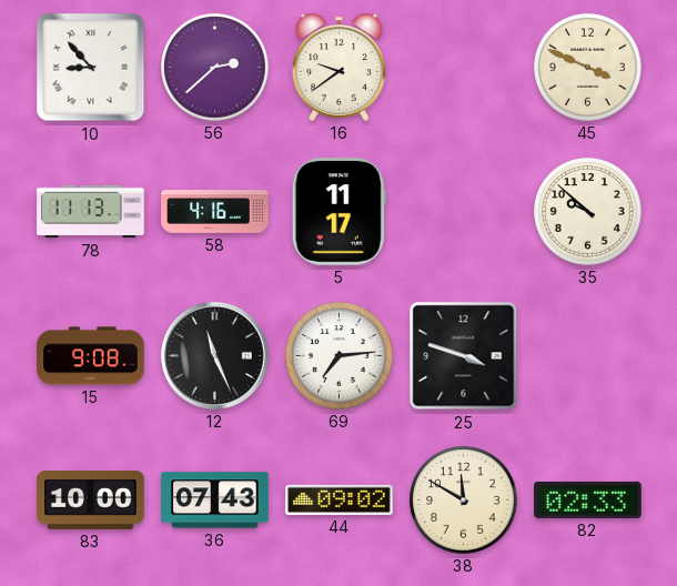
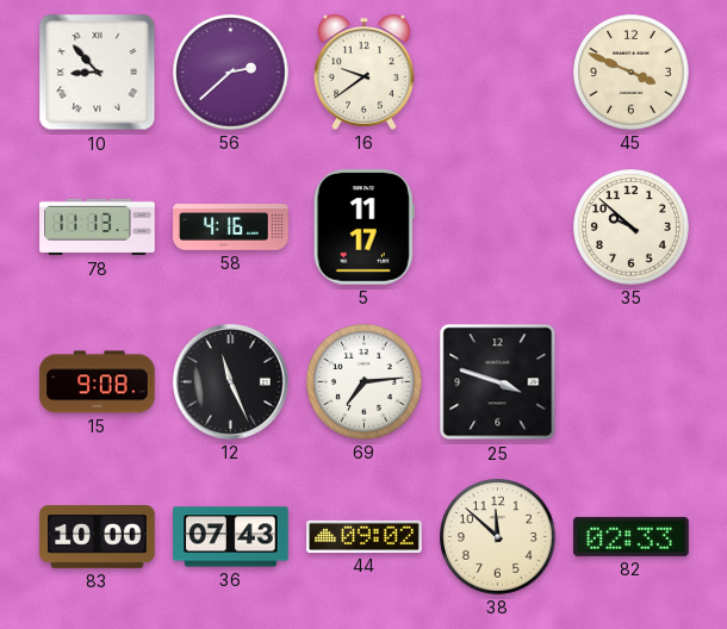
38: 11:50 -> 11:52
